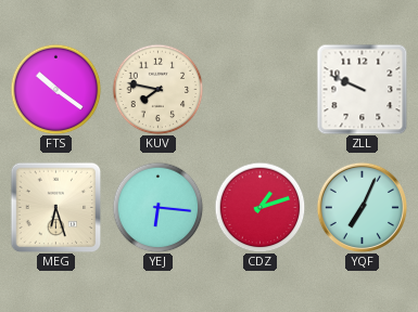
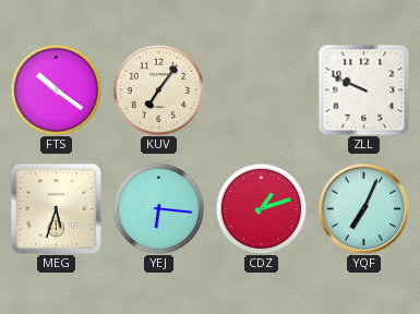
KUV: 7:47 -> 7:06
MEG: 6:27 -> 5:33
